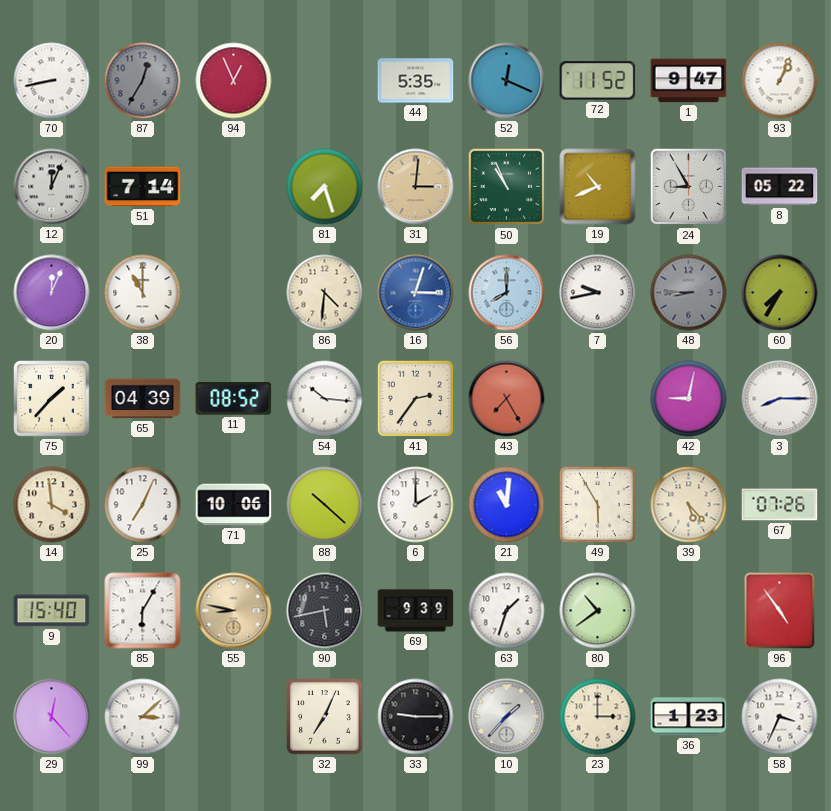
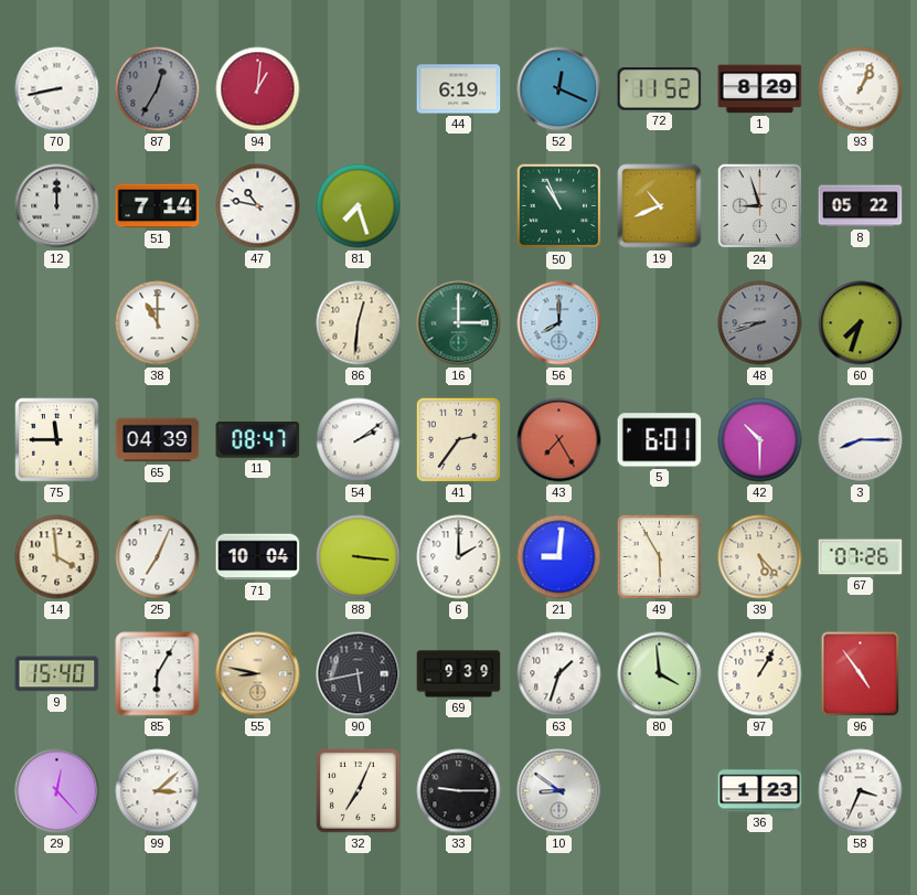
94: 12:56 -> 1:01
44: 5:35 -> 6:19
1: 9:47 -> 8:29
12: 12:04 -> 12:00
47: none -> 10:47
31: 3:01 -> none
24: 8:55 -> 8:57
20: 12:04 -> none
86: 4:31 -> 12:31
16: 3:03 -> 3:00
16 dial: blue -> green
7: 9:43 -> none
48: 8:45 -> 8:42
60: 7:35 -> 7:33
75: 1:37 -> 11:45
11: 08:52 -> 08:47
54: 10:16 -> 2:09
5: none -> 6:01
42: 9:02 -> 10:30
71: 10:06 -> 10:04
88: 10:22 -> 3:16
21: 11:01 -> 9:01
80: 10:39 -> 3:59
97: none -> 1:05
10: 1:37 -> 8:51
23: 3:00 -> none
